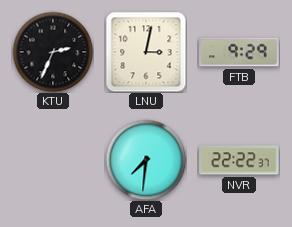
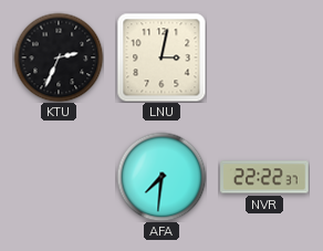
FTB: 9:29 -> none
